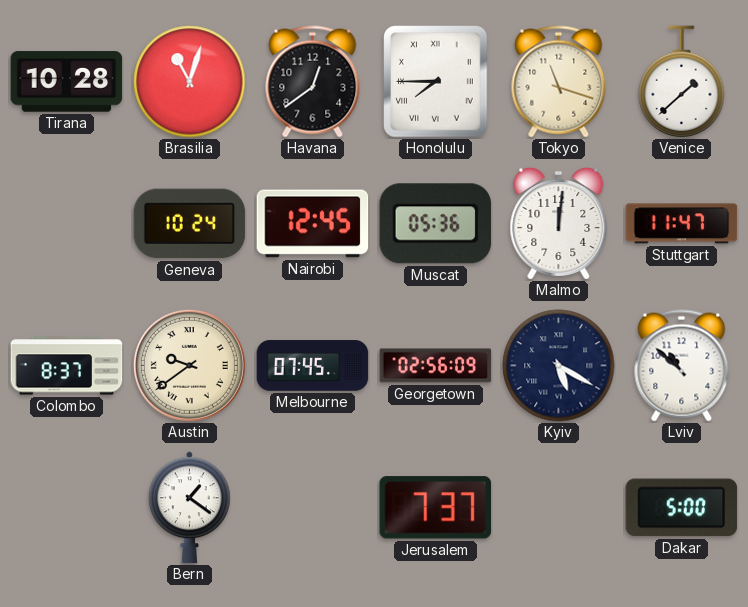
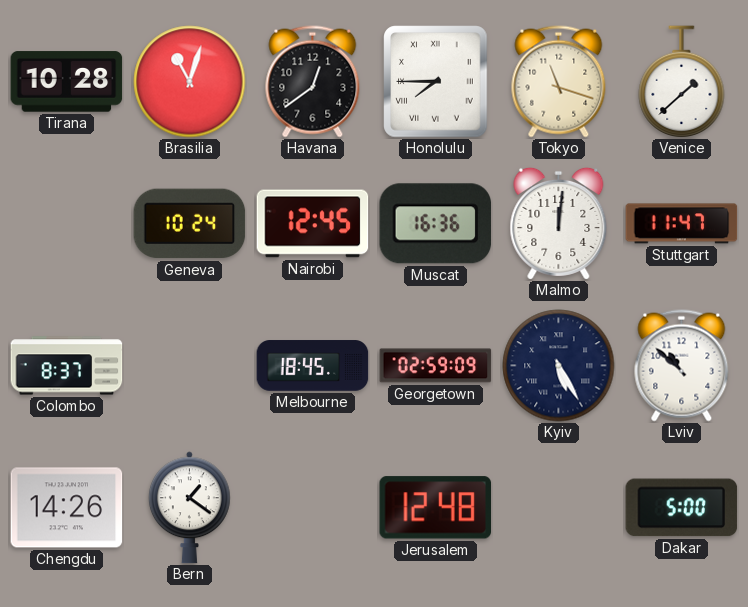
Muscat: 05:36 -> 16:36
Austin: 9:39 -> none
Melbourne: 07:45 -> 18:45
Georgetown: 02:56 -> 02:59
Kyiv: 5:20 -> 5:25
Chengdu: none -> 14:26
Jerusalem: 7:37 -> 12:48
